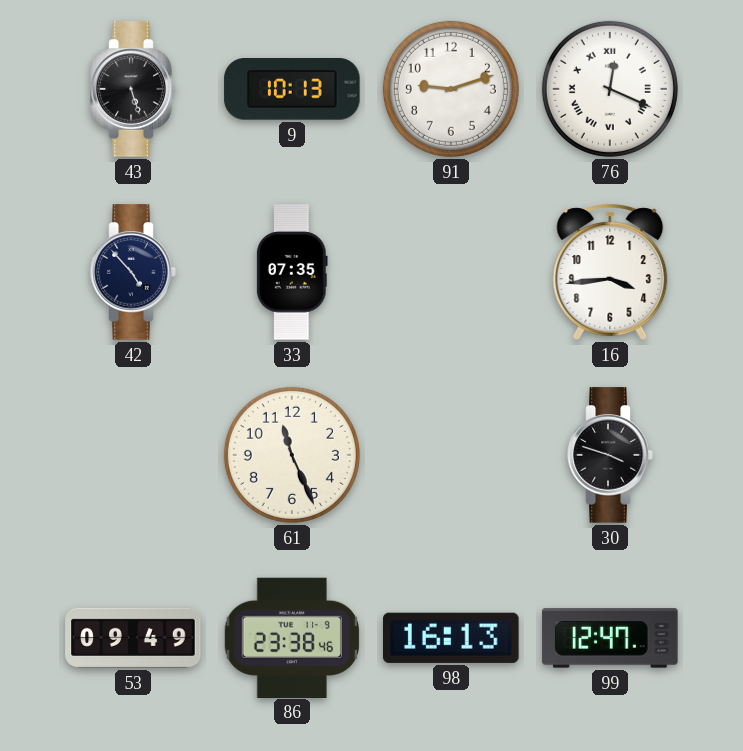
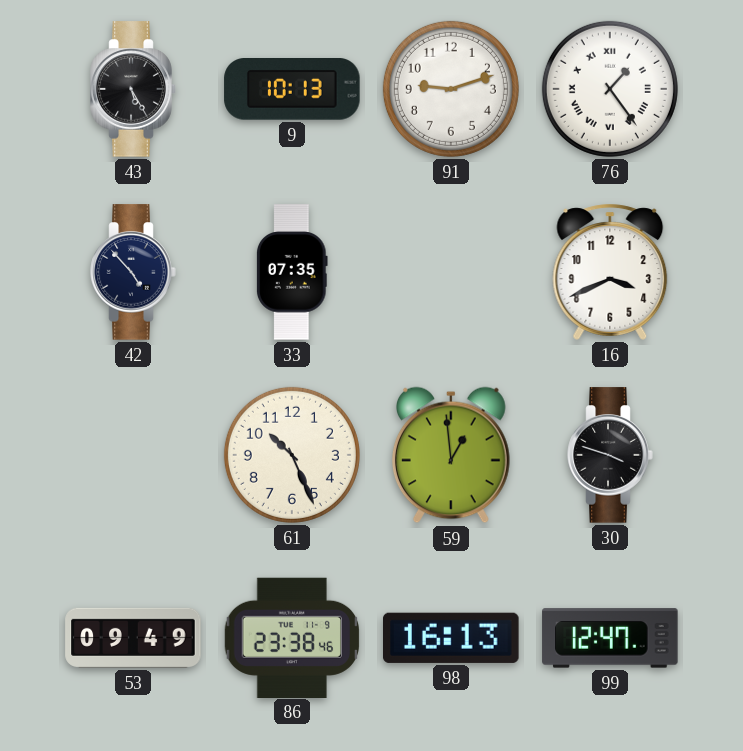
43: 5:27 -> 5:25
76: 12:19 -> 1:24
16: 3:44 -> 3:41
61: 11:26 -> 10:26
59: none -> 12:59
